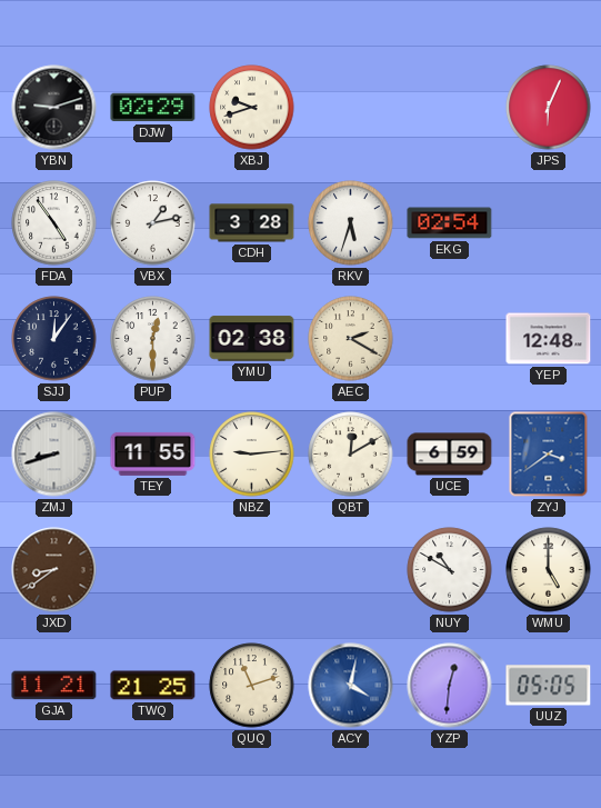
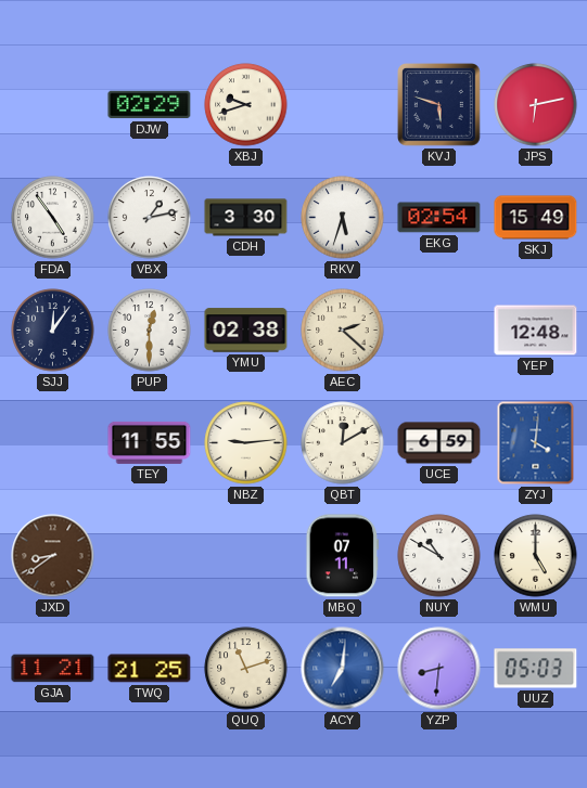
YBN: 9:12 -> none
KVJ: none -> 5:48
JPS: 6:04 -> 6:13
CDH: 3:28 -> 3:30
SKJ: none -> 15:49
AEC: 2:20 -> 2:22
ZMJ: 8:42 -> none
ZYJ: 3:39 -> 4:01
MBQ: none -> 07:11
ACY: 4:02 -> 7:01
YZP: 12:31 -> 8:31
UUZ: 05:05 -> 05:03
